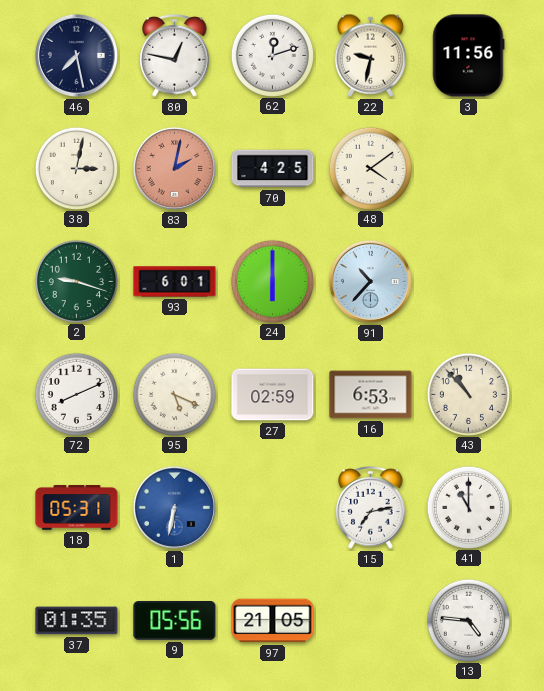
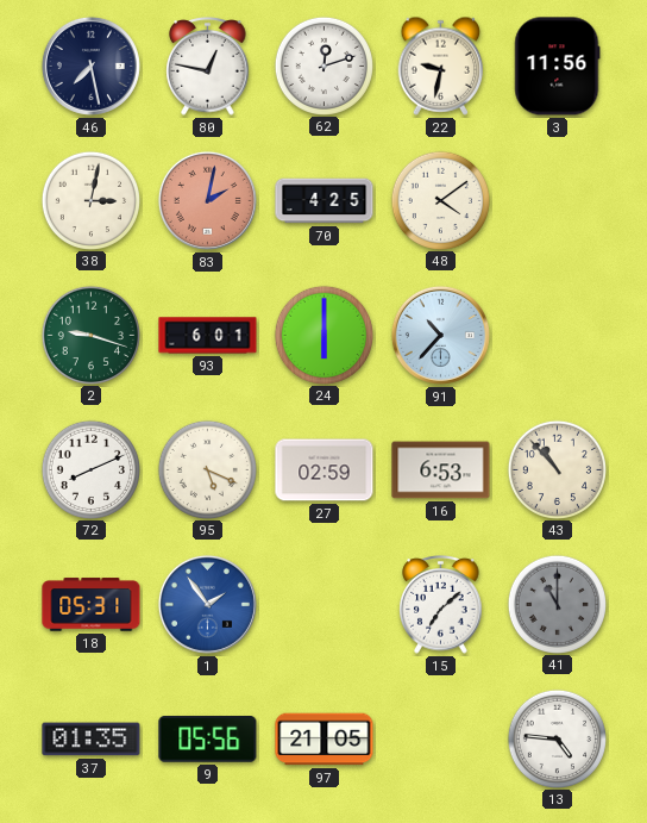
1: 6:32 -> 1:54
15: 7:13 -> 7:08
41 dial: white -> grey
